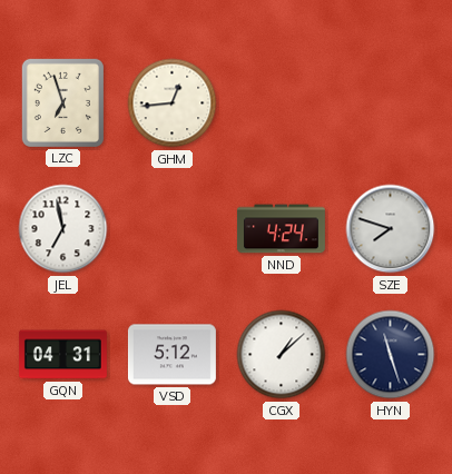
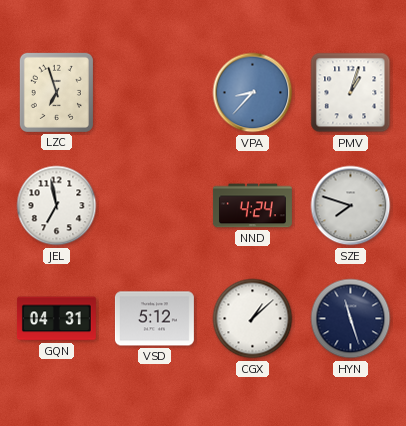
GHM: 12:44 -> none
VPA: none -> 8:37
PMV: none -> 1:03
